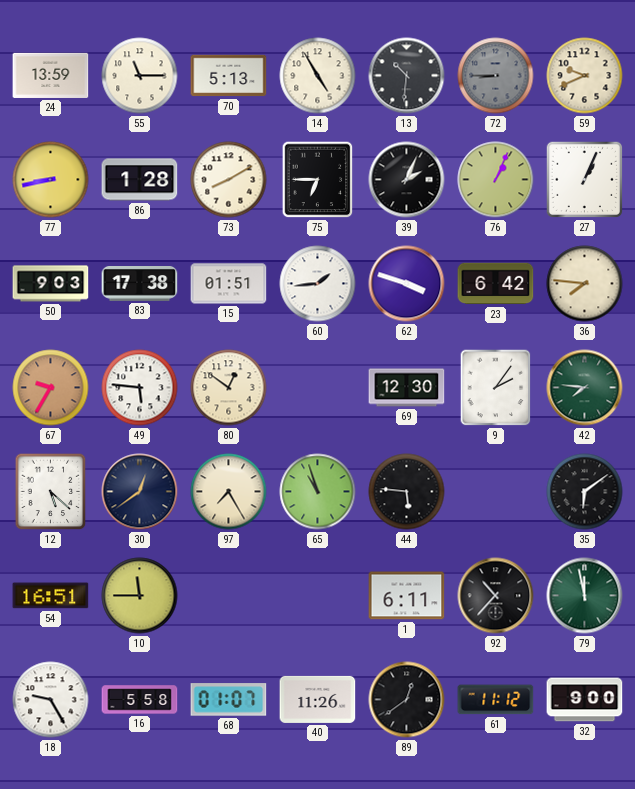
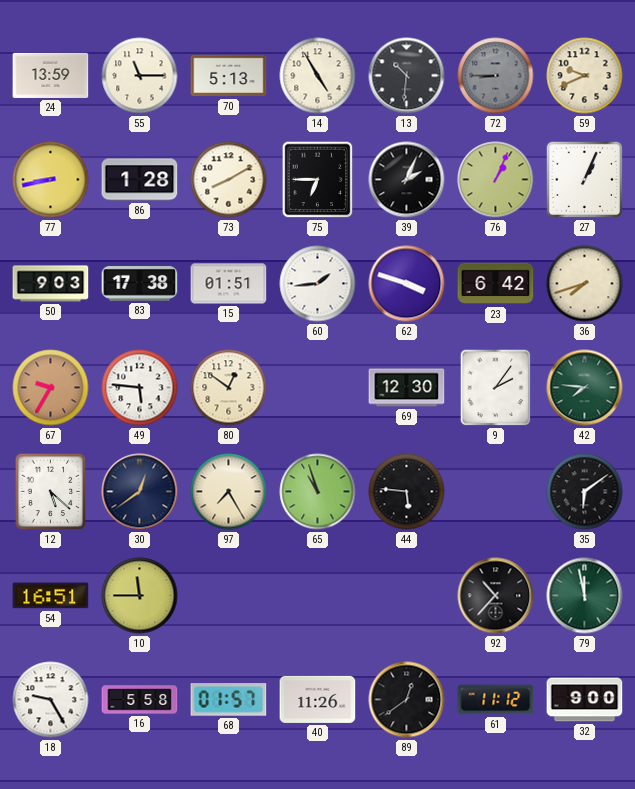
36: 7:46 -> 7:42
1: 6:11 -> none
68: 01:07 -> 01:57
